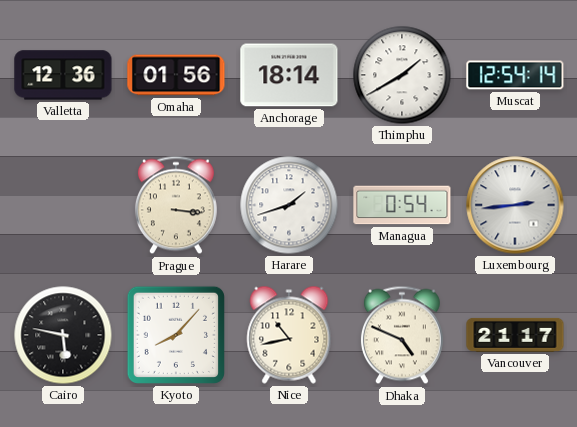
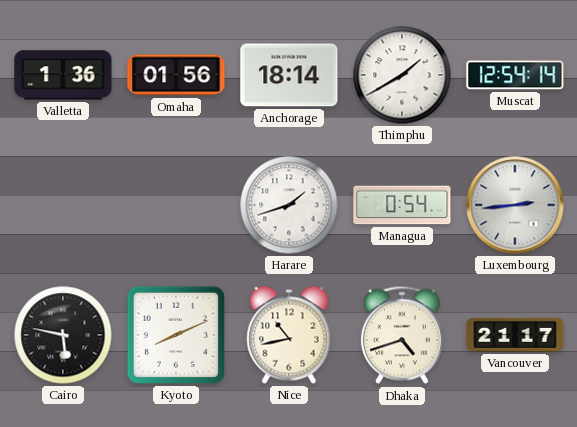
Valletta: 12:36 -> 1:36
Prague: 3:16 -> none
Kyoto: 8:07 -> 8:11
Dhaka: 4:49 -> 4:42
